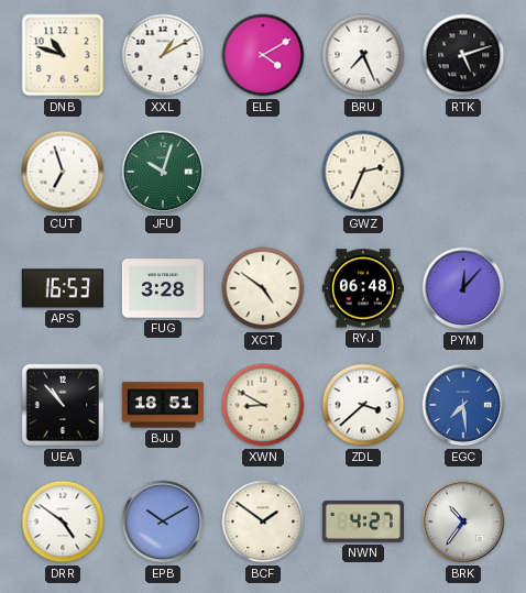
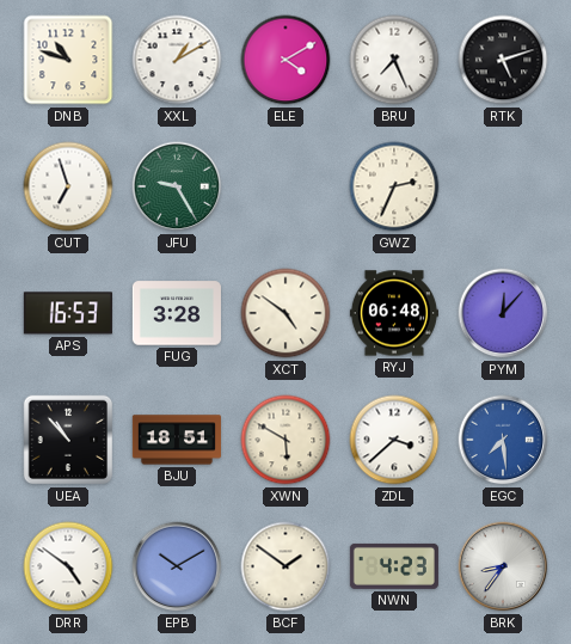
JFU: 10:03 -> 9:25
XWN: 8:50 -> 5:50
NWN: 4:27 -> 4:23
BRK: 10:36 -> 8:36
